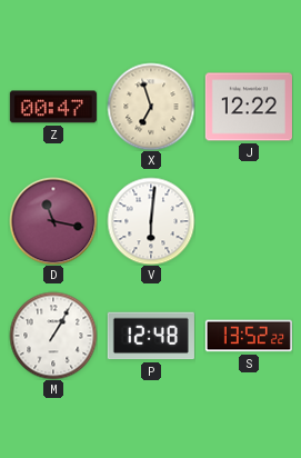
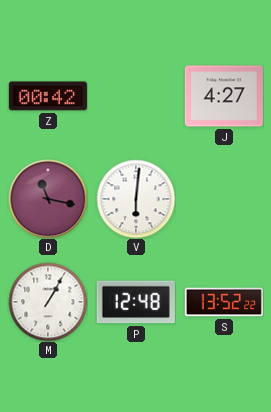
Z: 00:47 -> 00:42
X: 6:57 -> none
J: 12:22 -> 4:27
